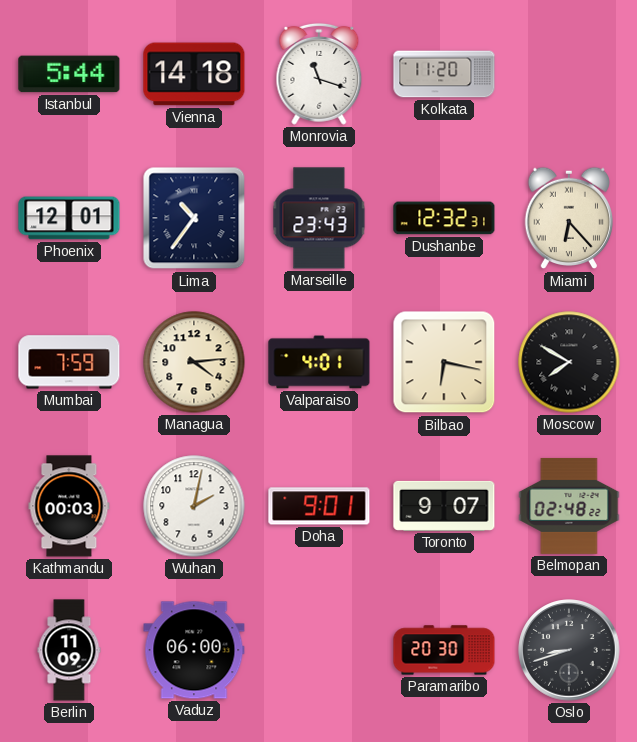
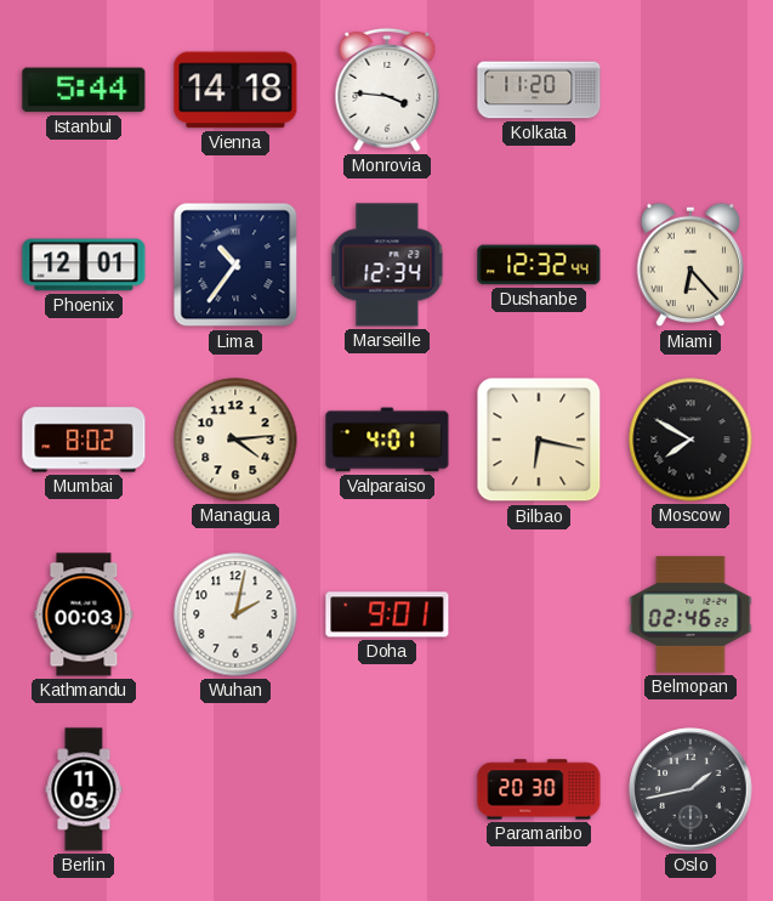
Monrovia: 11:18 -> 3:46
Marseille: 23:43 -> 12:34
Dushanbe: 12:32:31 -> 12:32:44
Mumbai: 7:59 -> 8:02
Toronto: 9:07 -> none
Belmopan: 02:48 -> 02:46
Berlin: 11:09 -> 11:05
Vaduz: 06:00 -> none
Oslo: 8:42 -> 1:43
